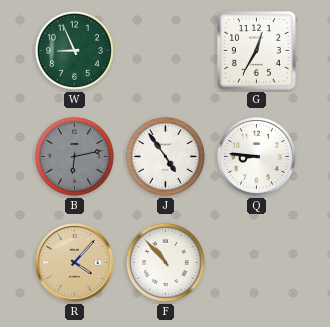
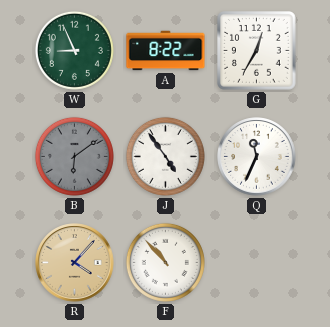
A: none -> 8:22
B: 6:13 -> 6:09
Q: 8:46 -> 11:34
